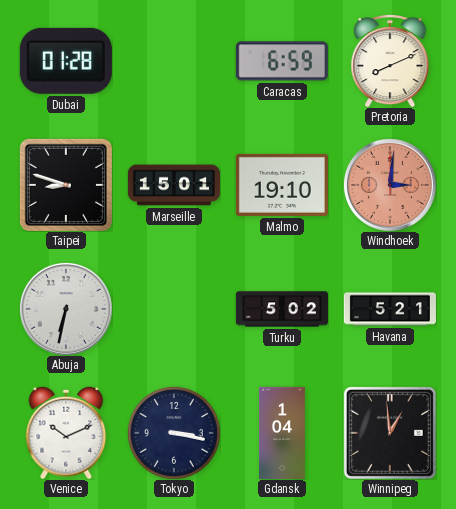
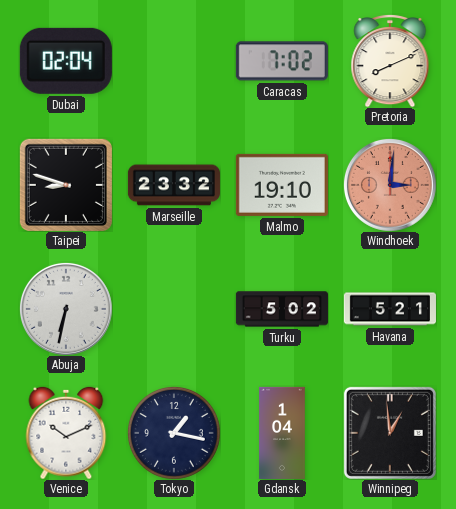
Dubai: 01:28 -> 02:04
Caracas: 6:59 -> 7:02
Marseille: 15:01 -> 23:32
Tokyo: 3:17 -> 1:17
